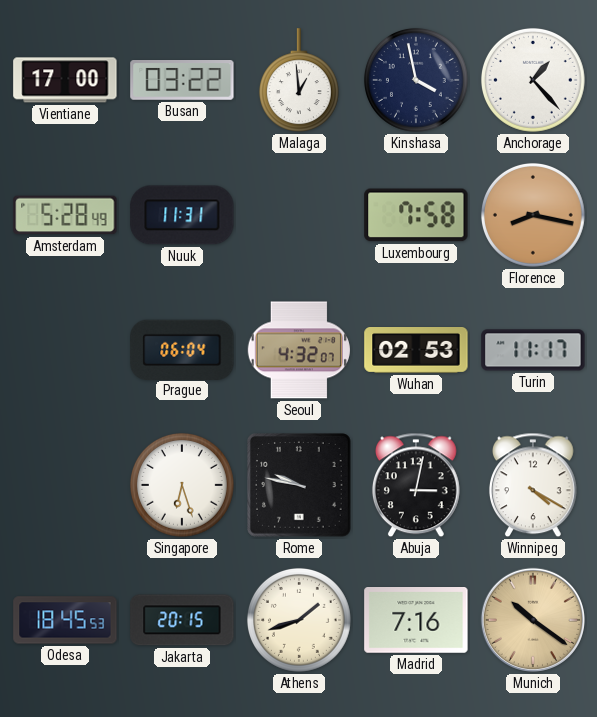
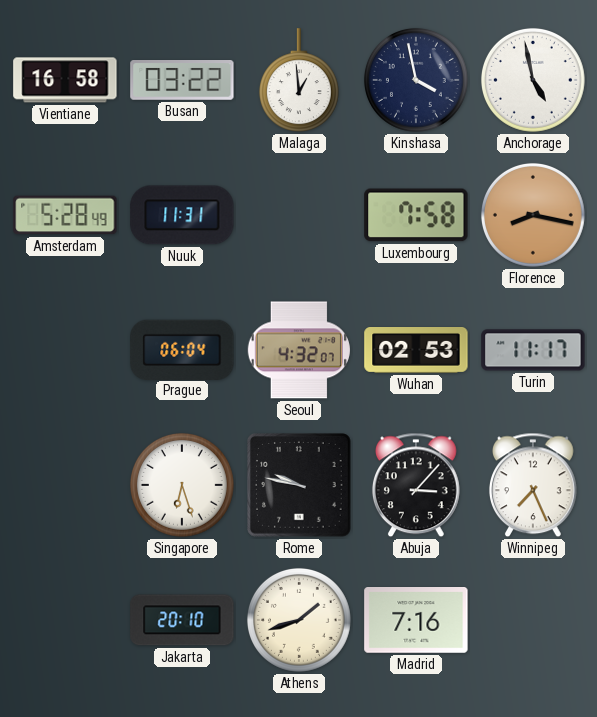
Vientiane: 17:00 -> 16:58
Anchorage: 1:23 -> 4:58
Abuja: 3:02 -> 3:07
Winnipeg: 4:20 -> 7:26
Odesa: 18:45 -> none
Jakarta: 20:15 -> 20:10
Munich: 10:21 -> none
